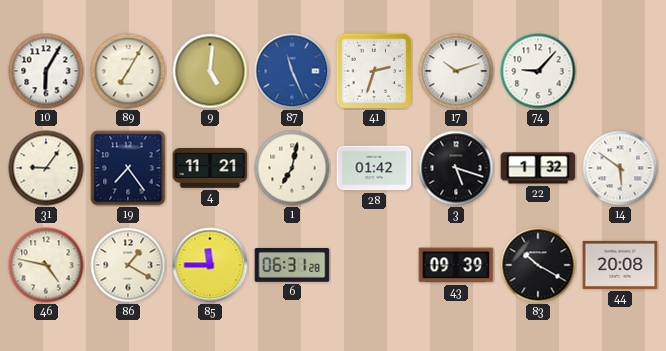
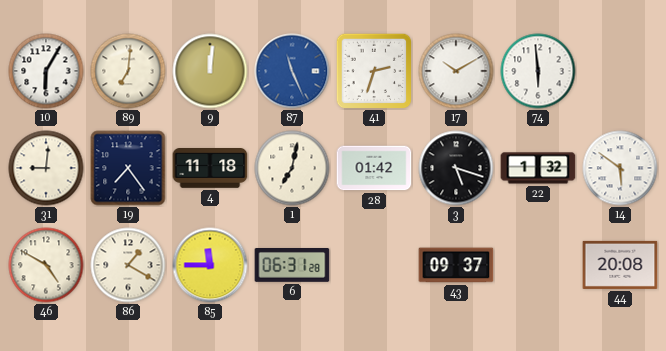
89: 7:05 -> 7:01
9: 5:01 -> 12:01
17: 10:12 -> 10:10
74: 9:07 -> 5:59
31: 9:06 -> 9:01
4: 11:21 -> 11:18
46: 4:47 -> 4:50
43: 09:39 -> 09:37
83: 10:20 -> none
